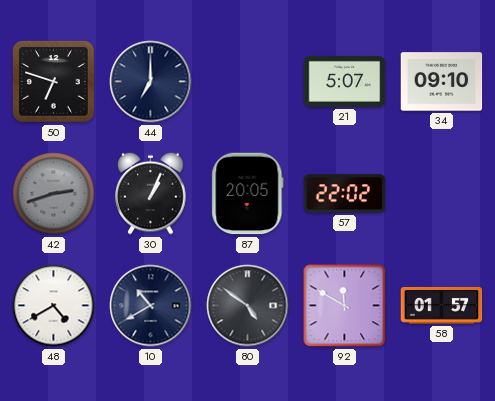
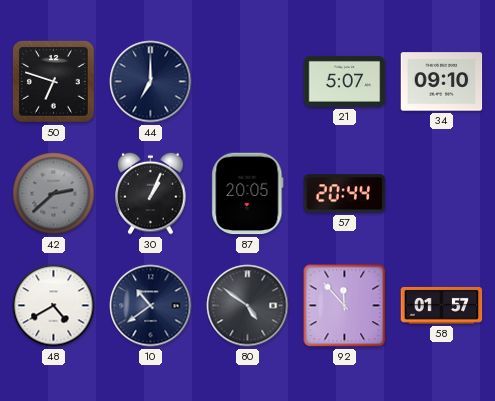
42: 2:42 -> 2:38
57: 22:02 -> 20:44
10: 10:40 -> 10:39
92: 11:50 -> 11:53
